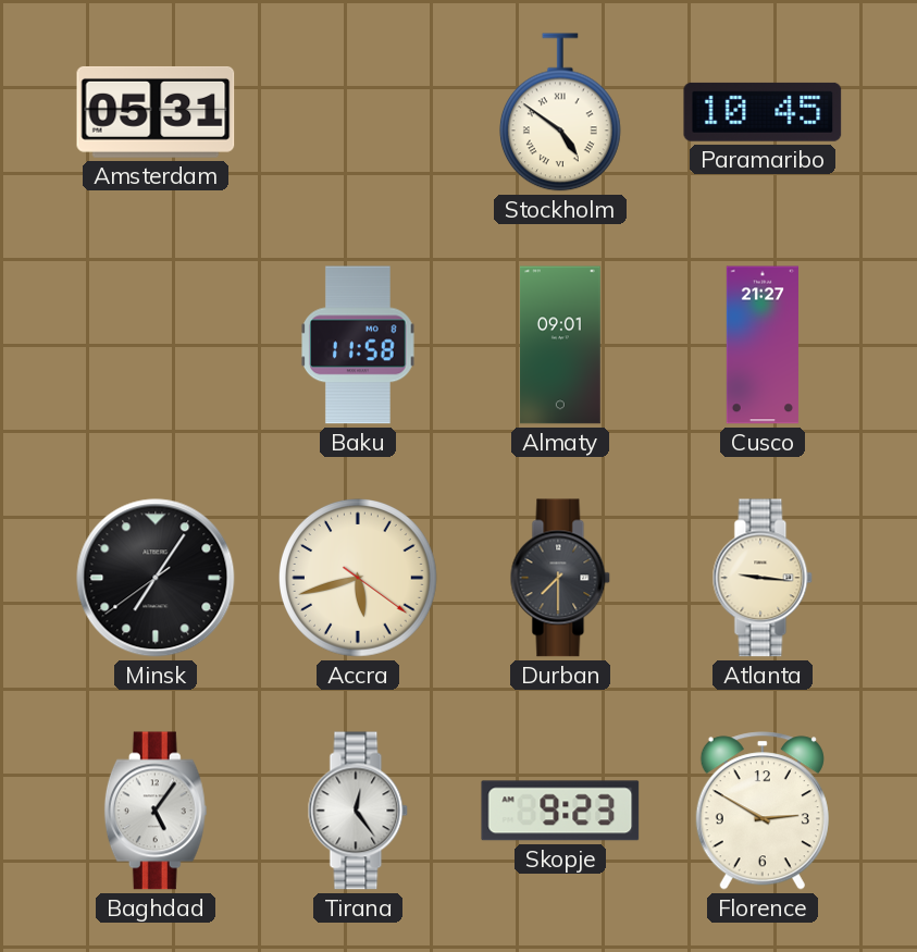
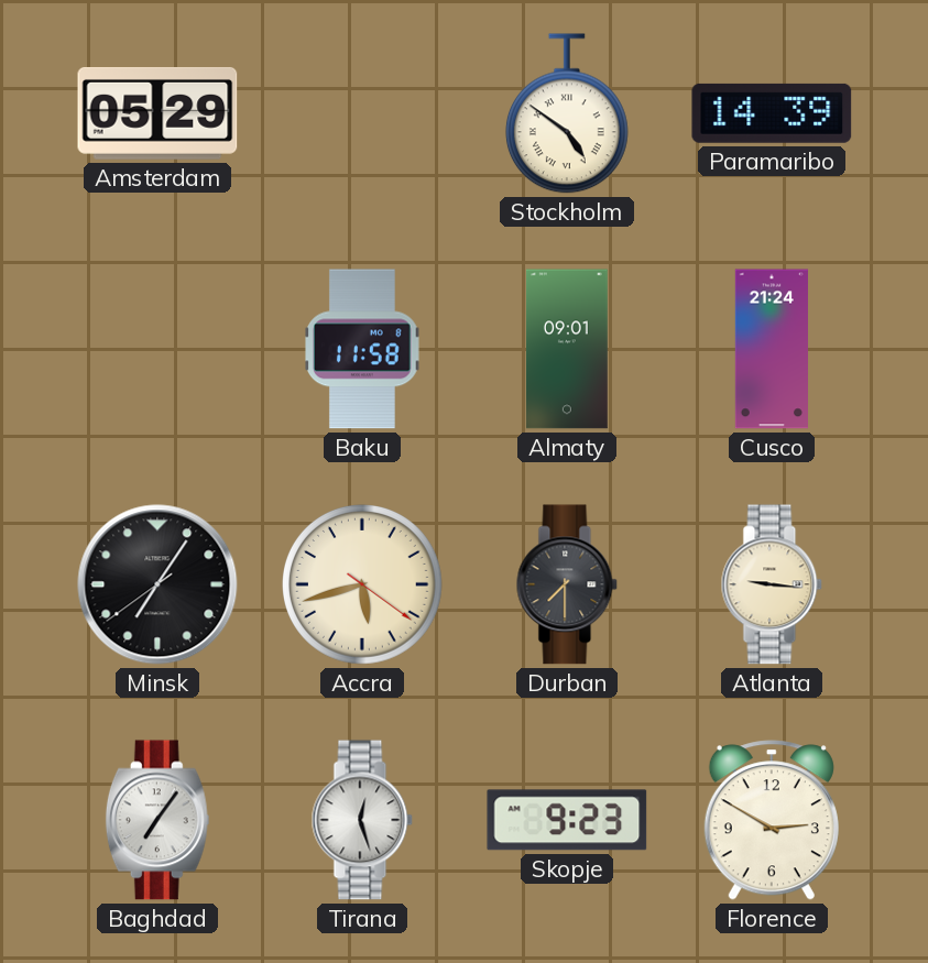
Amsterdam: 05:31 -> 05:29
Paramaribo: 10:45 -> 14:39
Cusco: 21:27 -> 21:24
Baghdad: 5:06 -> 7:06
Tirana: 12:24 -> 12:27
